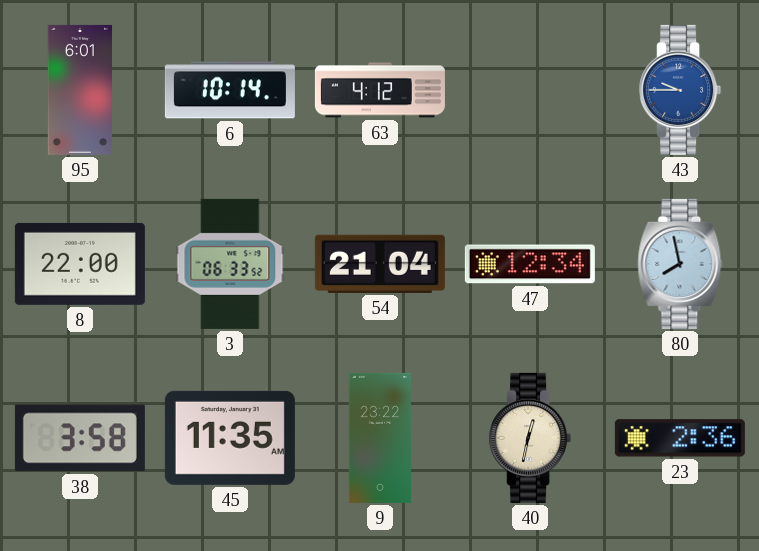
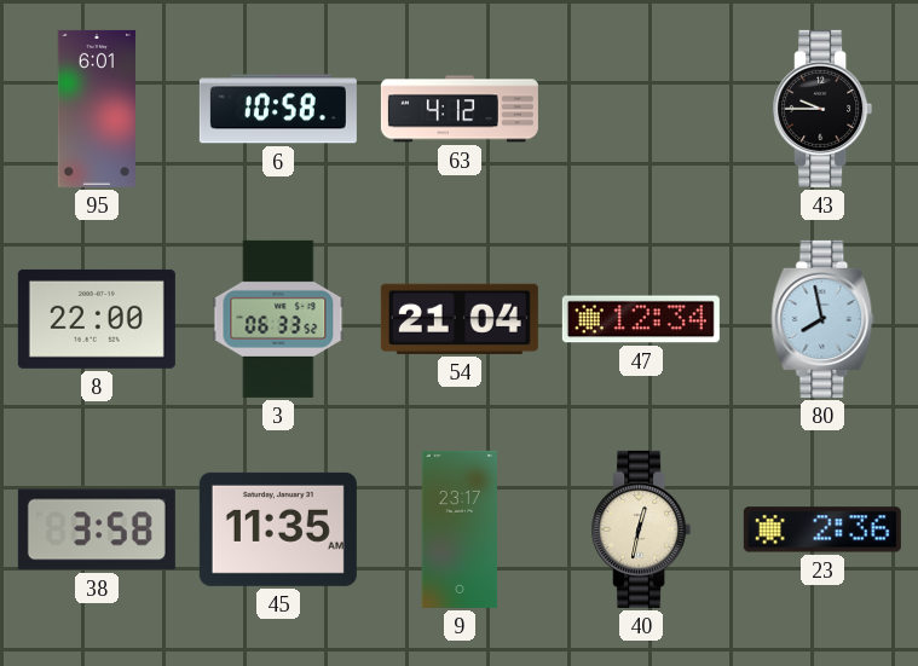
6: 10:14 -> 10:58
43 dial: blue -> black
9: 23:22 -> 23:17
